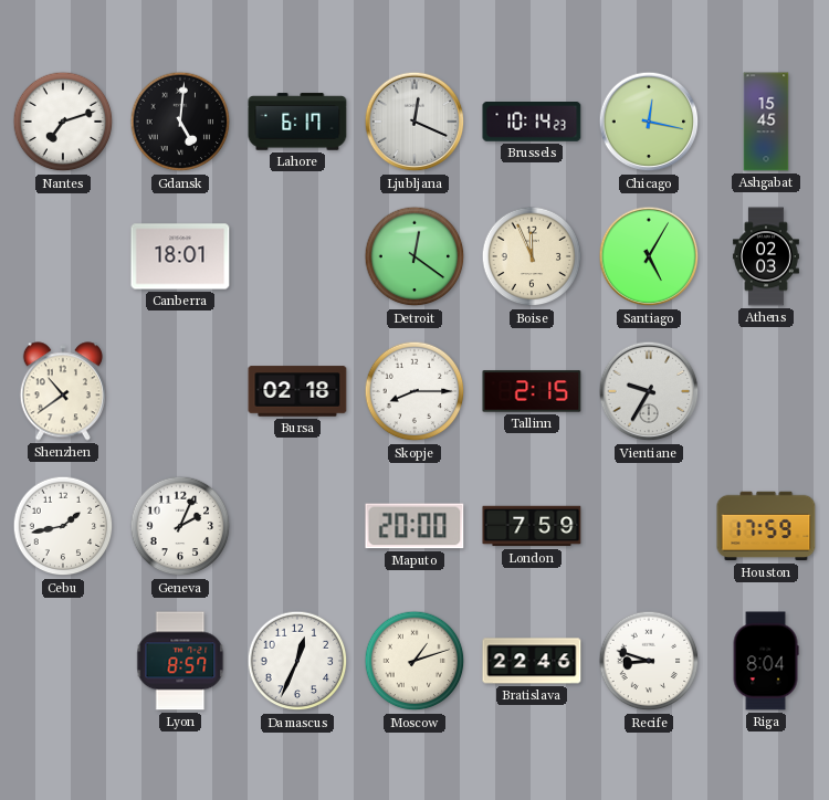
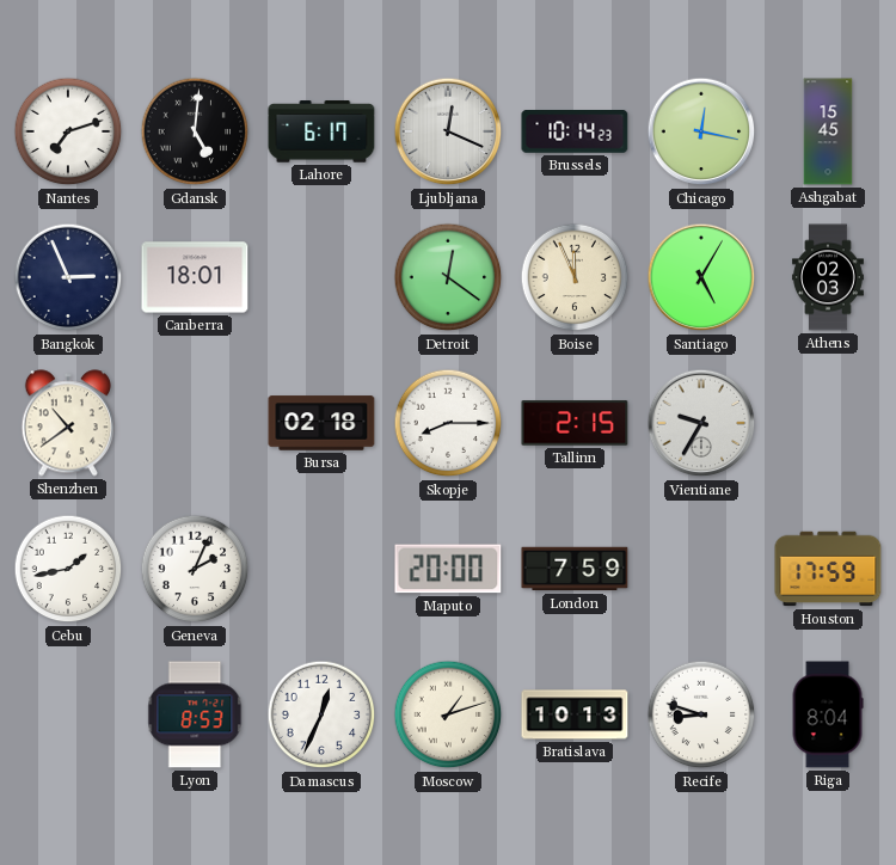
Bangkok: none -> 2:56
Lyon: 8:57 -> 8:53
Bratislava: 22:46 -> 10:13
